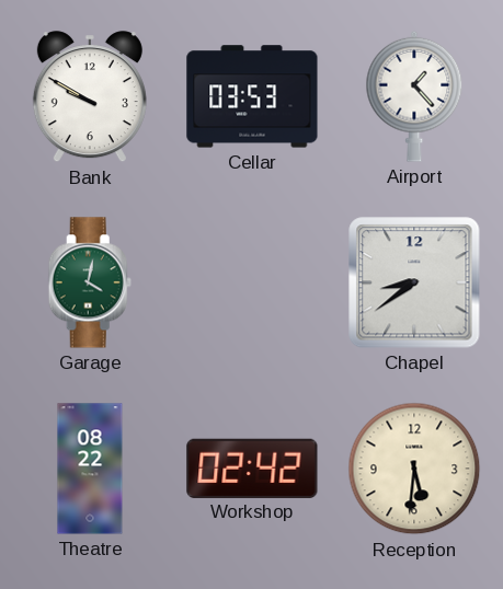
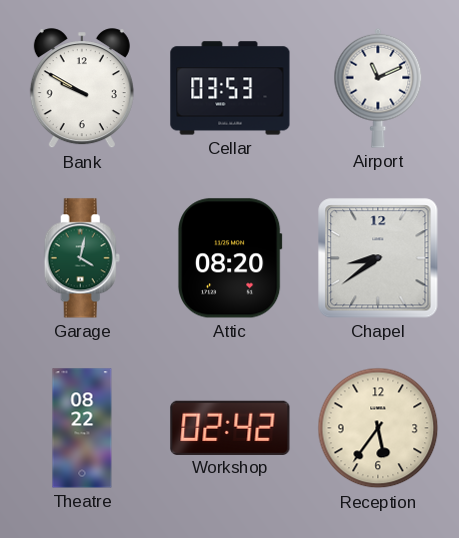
Airport: 1:23 -> 11:11
Attic: none -> 08:20
Reception: 5:31 -> 5:36
